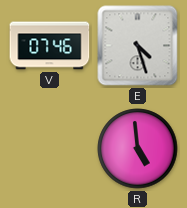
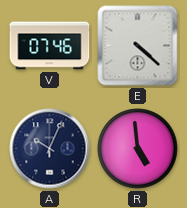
E: 4:27 -> 4:22
A: none -> 10:04
